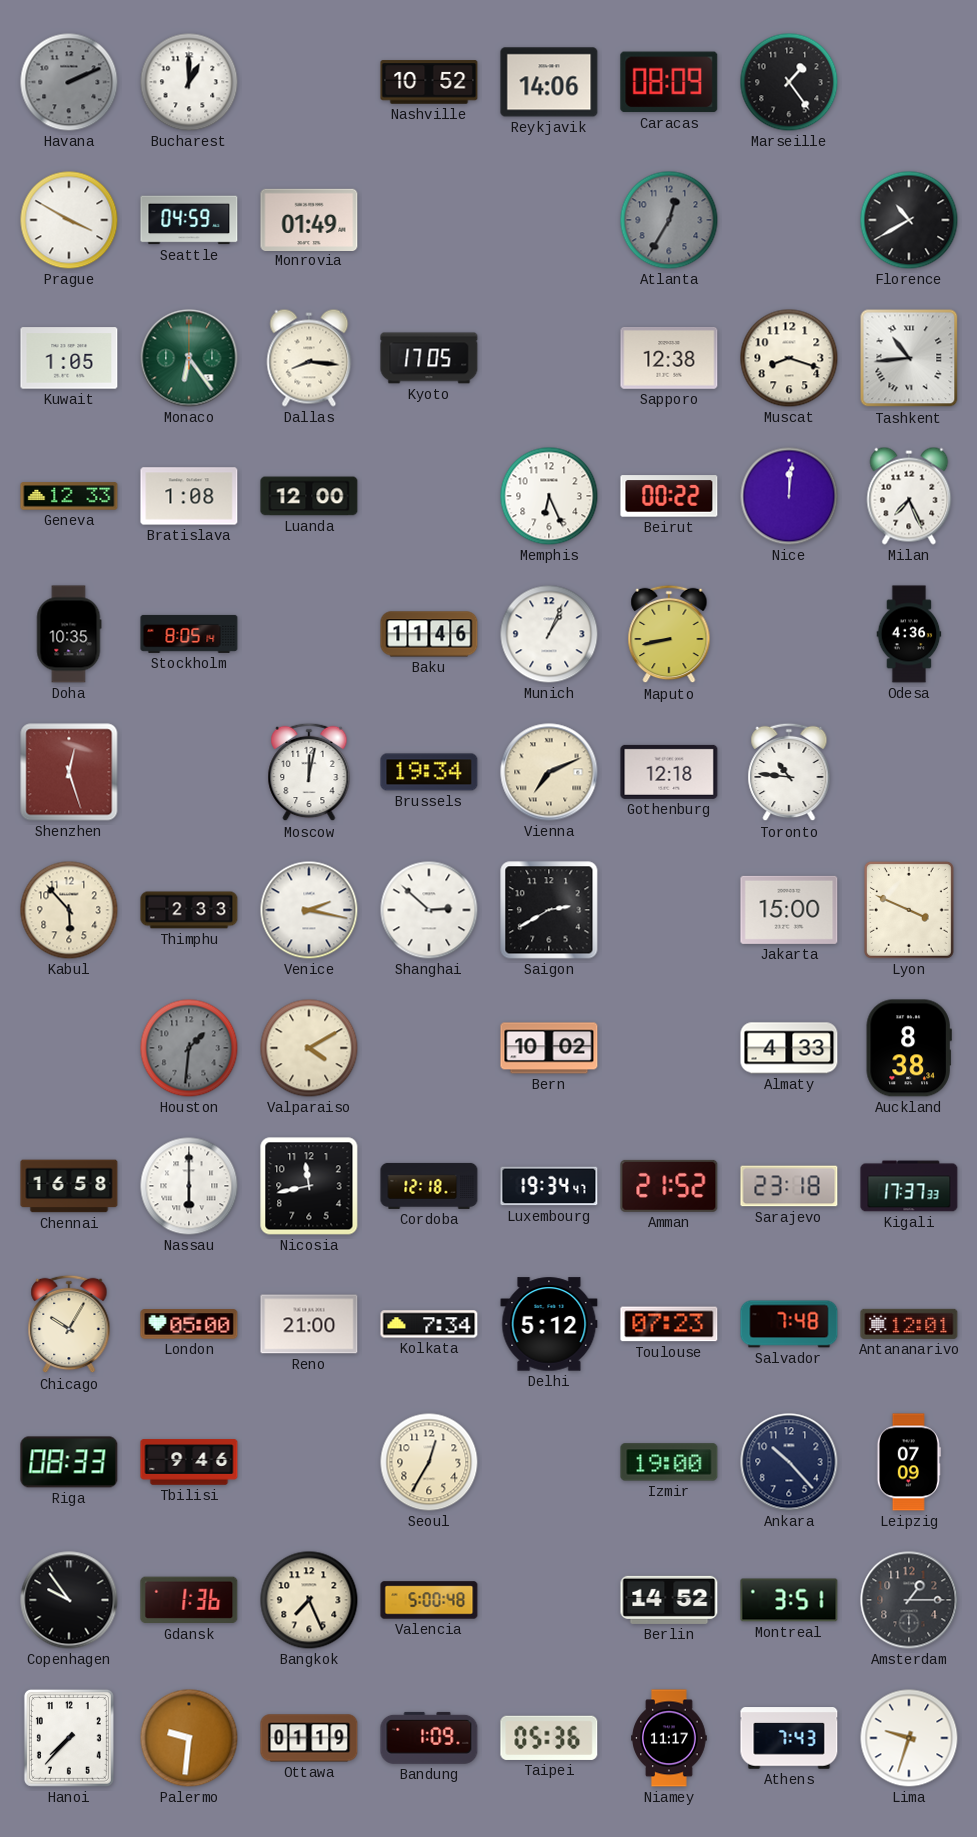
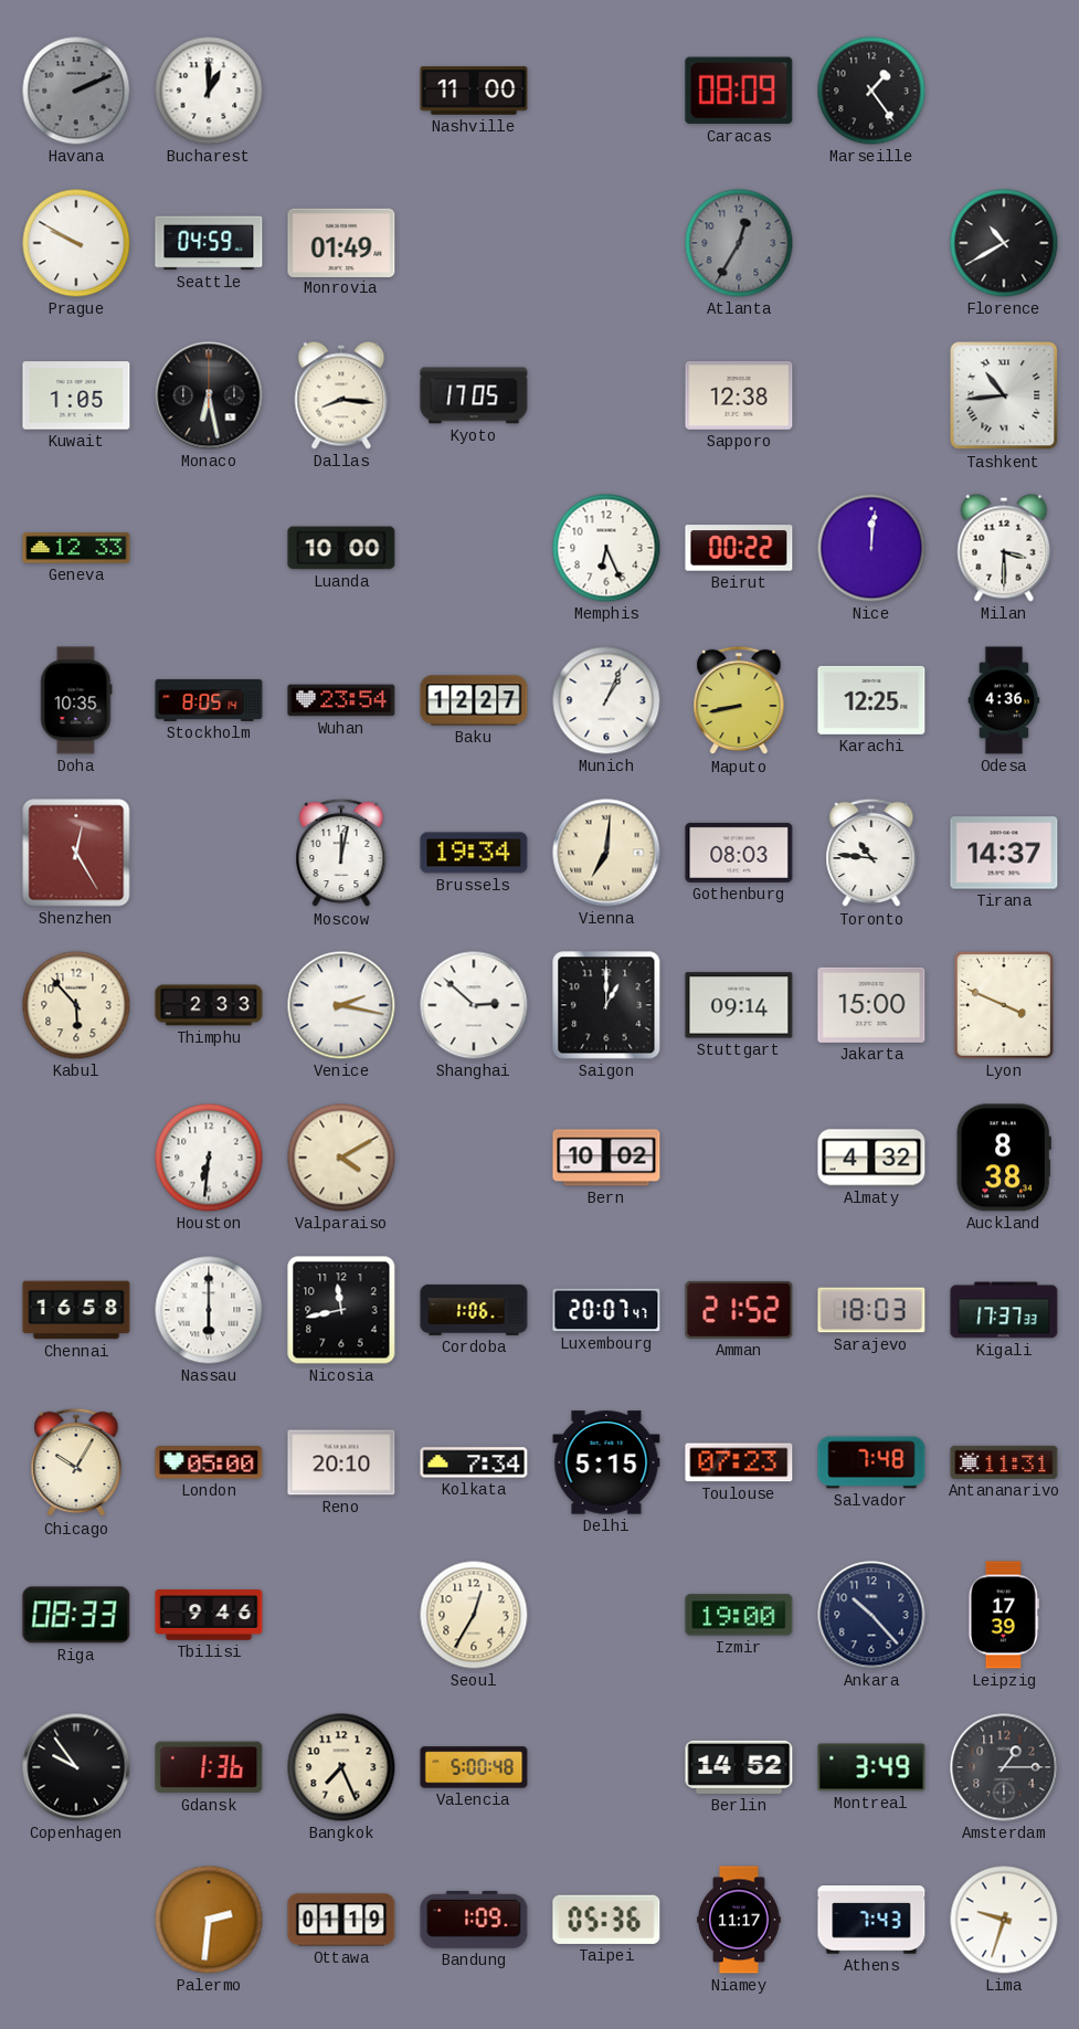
Nashville: 10:52 -> 11:00
Reykjavik: 14:06 -> none
Prague: 3:50 -> 9:50
Monaco: 6:24 -> 6:28
Monaco dial: green -> black
Muscat: 8:18 -> none
Bratislava: 1:08 -> none
Luanda: 12:00 -> 10:00
Milan: 7:26 -> 3:30
Wuhan: none -> 23:54
Baku: 11:46 -> 12:27
Karachi: none -> 12:25
Shenzhen: 12:27 -> 12:25
Vienna: 7:11 -> 7:01
Gothenburg: 12:18 -> 08:03
Tirana: none -> 14:37
Saigon: 2:40 -> 1:00
Stuttgart: none -> 09:14
Houston: 1:31 -> 6:31
Houston dial: grey -> white
Almaty: 4:33 -> 4:32
Cordoba: 12:18 -> 1:06
Luxembourg: 19:34 -> 20:07
Sarajevo: 23:18 -> 18:03
Reno: 21:00 -> 20:10
Delhi: 5:12 -> 5:15
Antananarivo: 12:01 -> 11:31
Leipzig: 07:09 -> 17:39
Montreal: 3:51 -> 3:49
Hanoi: 7:37 -> none
Palermo: 9:31 -> 2:31
